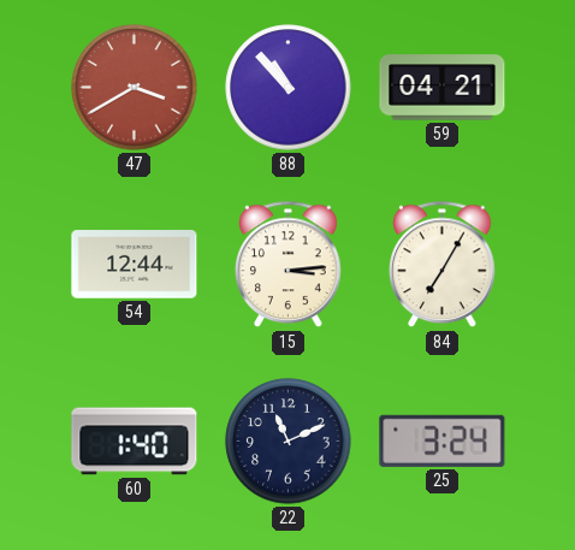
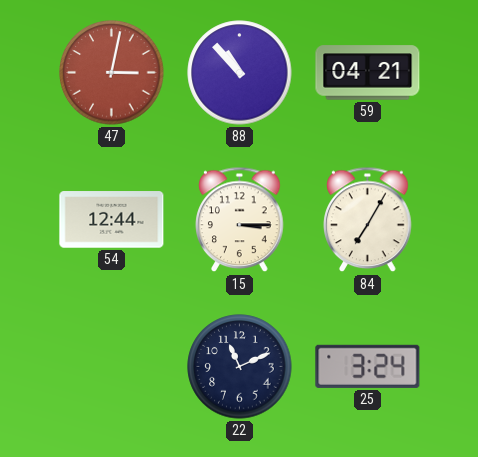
47: 3:40 -> 3:02
15: 3:14 -> 3:15
60: 1:40 -> none
